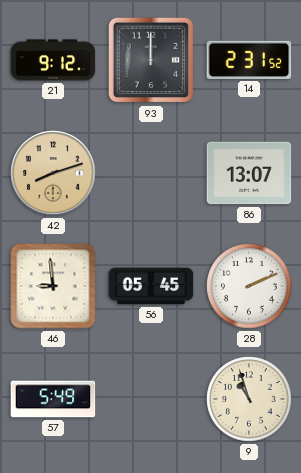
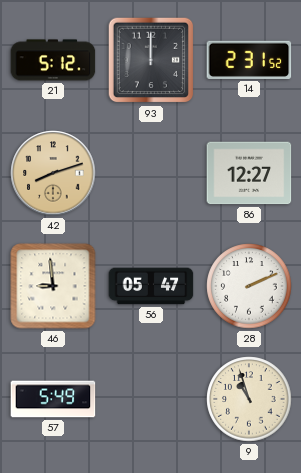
21: 9:12 -> 5:12
86: 13:07 -> 12:27
56: 05:45 -> 05:47
